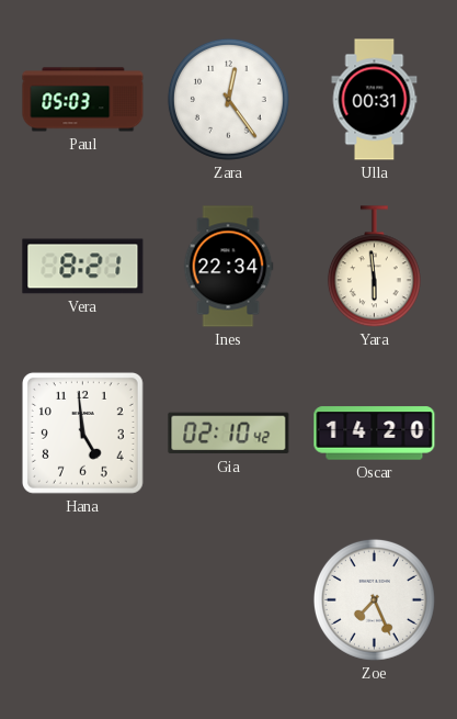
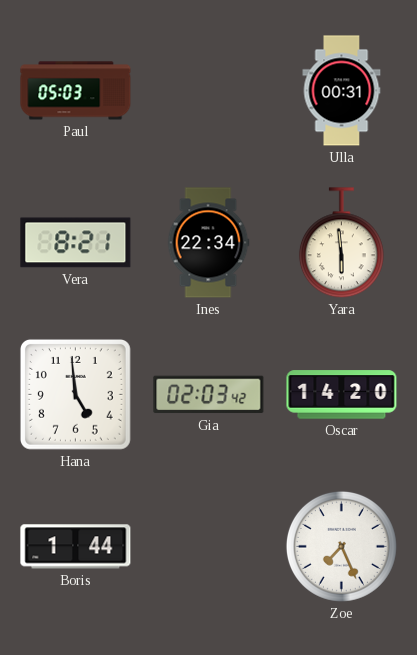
Zara: 12:24 -> none
Gia: 02:10 -> 02:03
Boris: none -> 1:44
